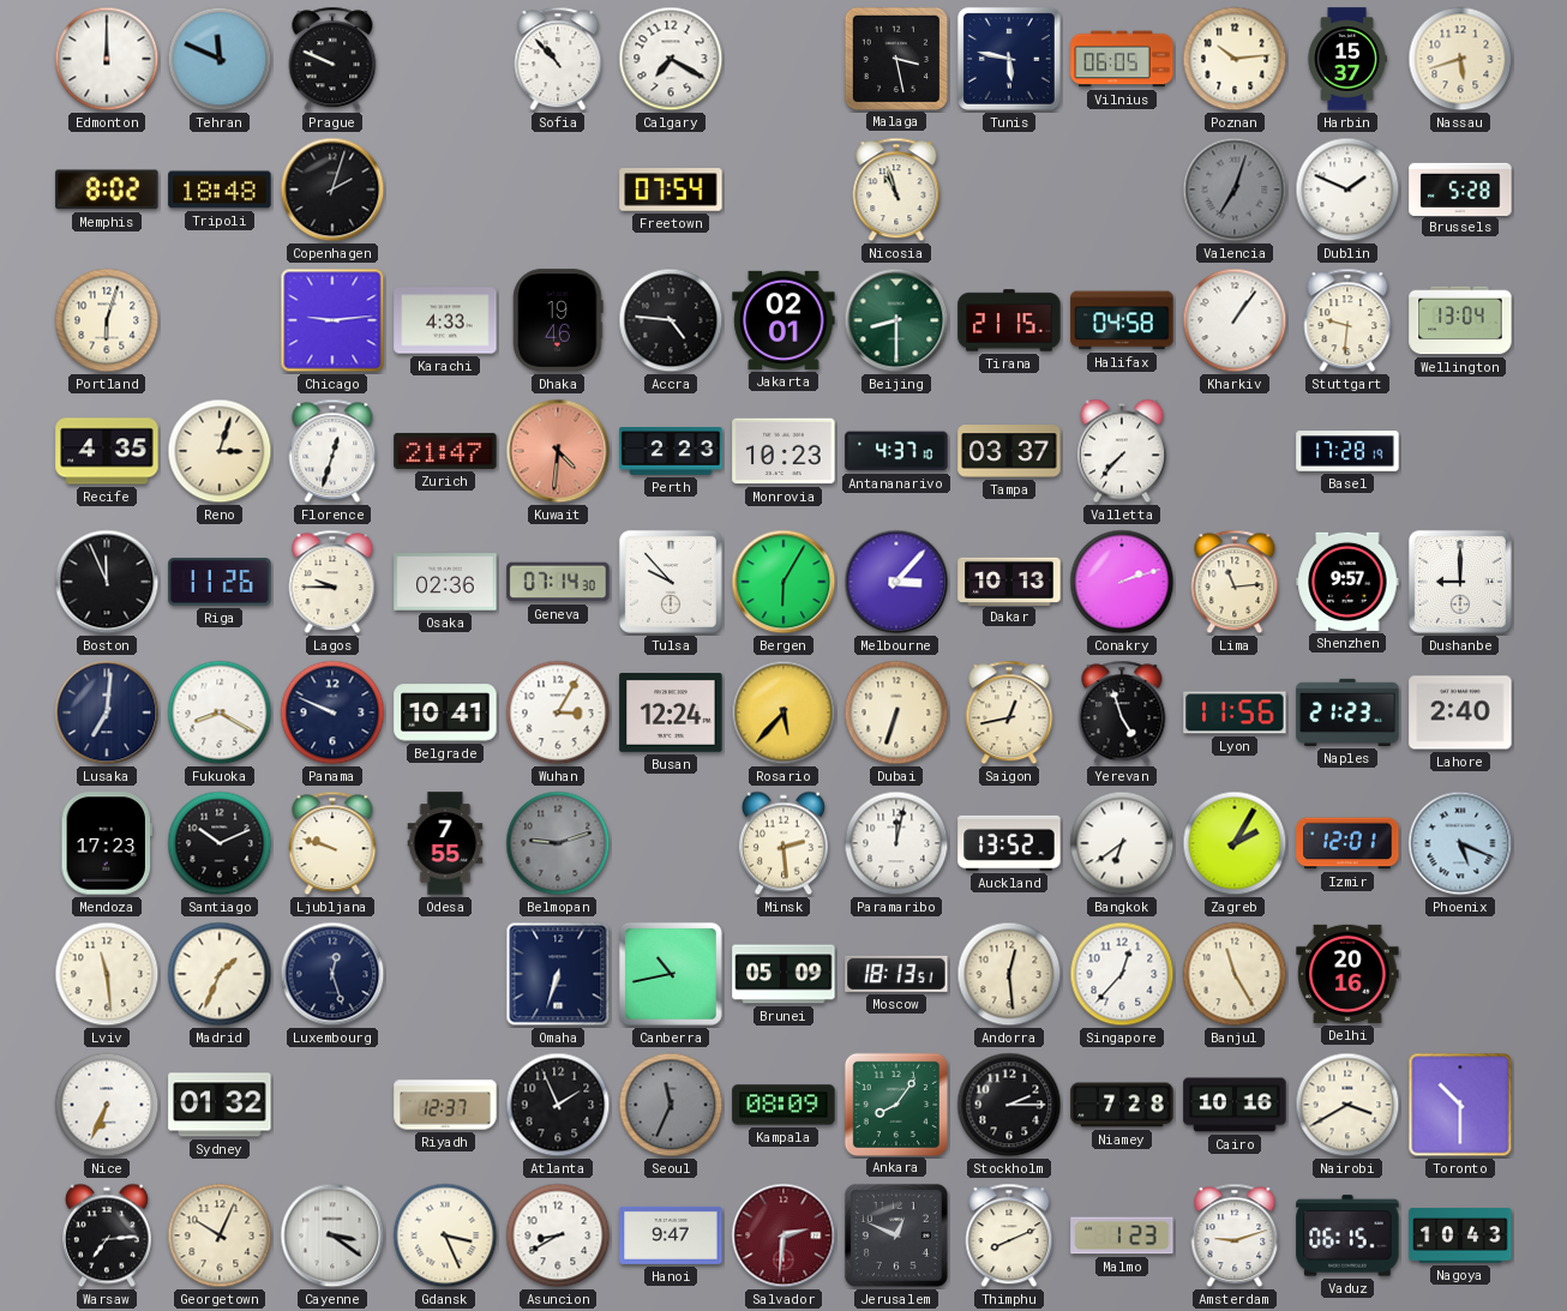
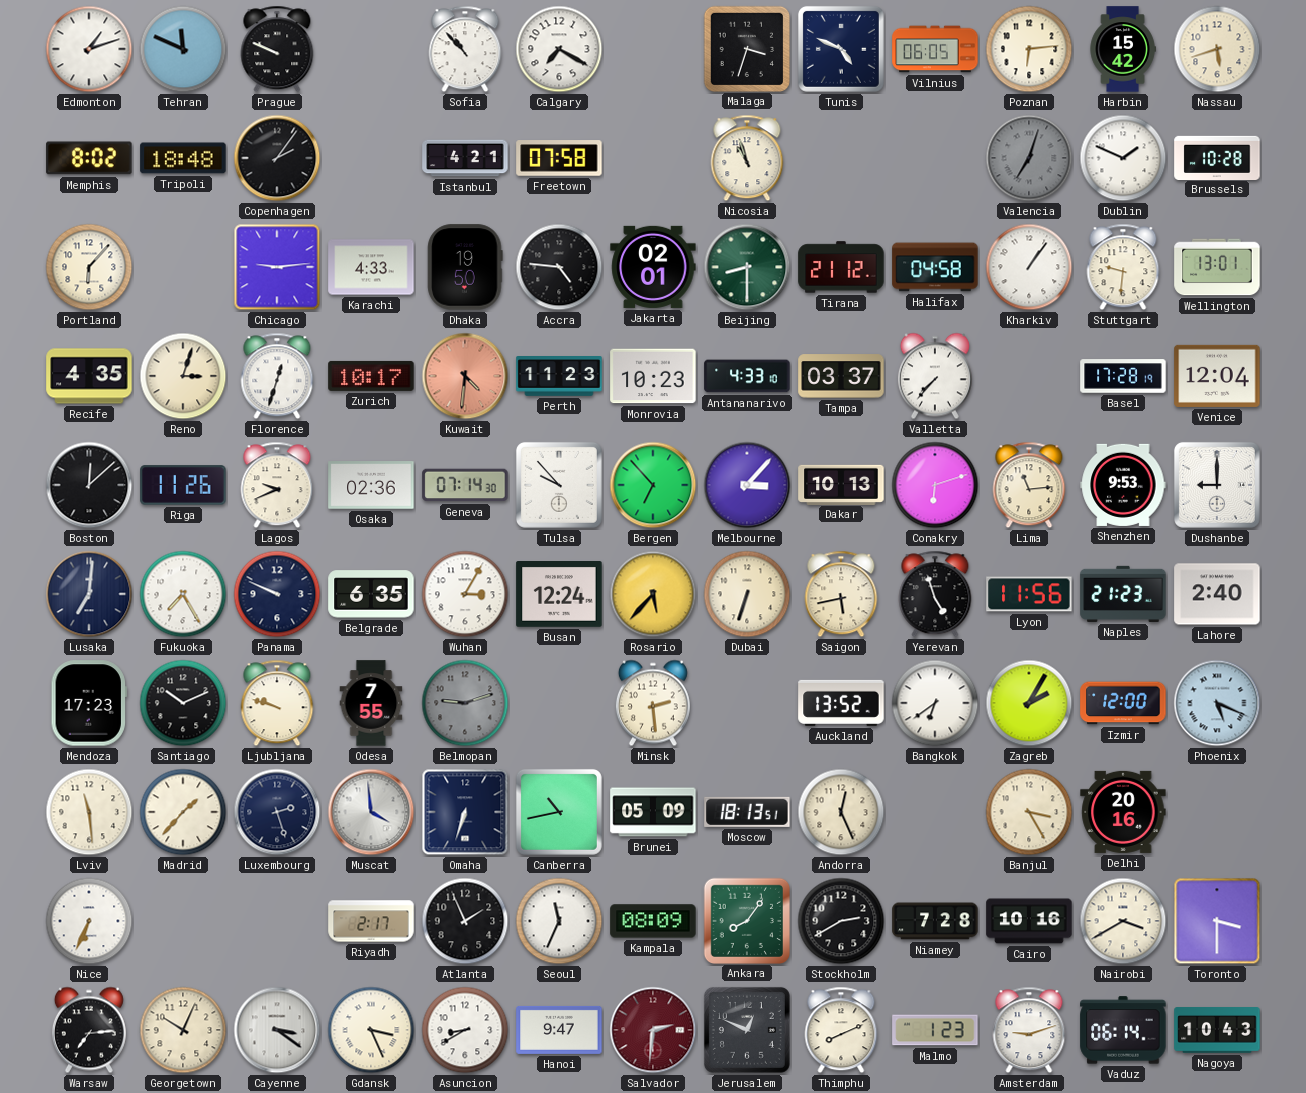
Edmonton: 12:00 -> 1:12
Malaga: 3:28 -> 3:33
Tunis: 5:47 -> 4:49
Poznan: 10:14 -> 6:14
Harbin: 15:37 -> 15:42
Copenhagen: 2:03 -> 2:06
Istanbul: none -> 4:21
Freetown: 07:54 -> 07:58
Brussels: 5:28 -> 10:28
Portland: 6:03 -> 6:07
Dhaka: 19:46 -> 19:50
Tirana: 21:15 -> 21:12
Wellington: 13:04 -> 13:01
Zurich: 21:47 -> 10:17
Perth: 2:23 -> 11:23
Antananarivo: 4:37 -> 4:33
Venice: none -> 12:04
Boston: 11:56 -> 12:08
Lagos: 9:45 -> 9:41
Bergen: 6:05 -> 6:53
Conakry: 2:12 -> 6:12
Shenzhen: 9:57 -> 9:53
Fukuoka: 8:20 -> 7:25
Belgrade: 10:41 -> 6:35
Saigon: 12:43 -> 5:43
Paramaribo: 12:02 -> none
Izmir: 12:01 -> 12:00
Madrid: 1:34 -> 1:37
Luxembourg: 12:27 -> 2:27
Muscat: none -> 3:59
Andorra: 12:29 -> 12:26
Singapore: 12:37 -> none
Banjul: 11:25 -> 3:25
Sydney: 01:32 -> none
Riyadh: 12:37 -> 2:17
Seoul dial: grey -> white
Stockholm: 2:15 -> 2:40
Toronto: 10:30 -> 3:30
Vaduz: 06:15 -> 06:14
